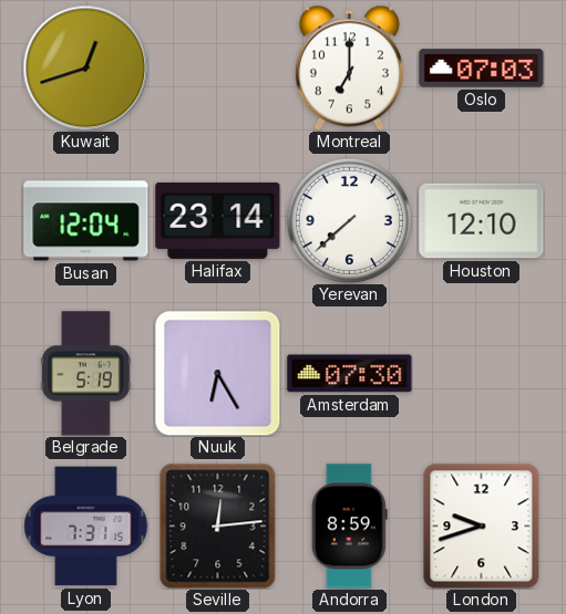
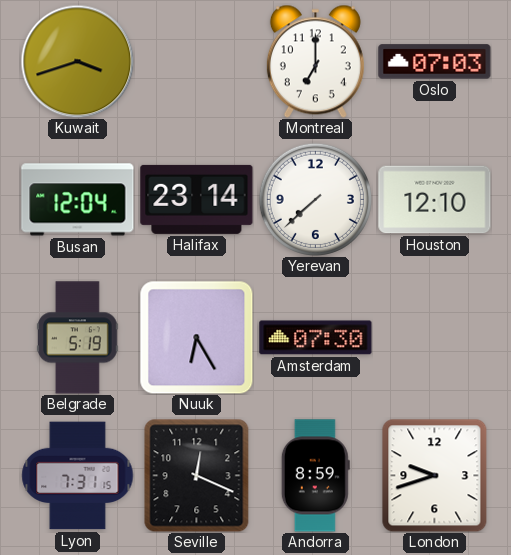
Kuwait: 12:42 -> 3:42
Seville: 12:14 -> 12:19
